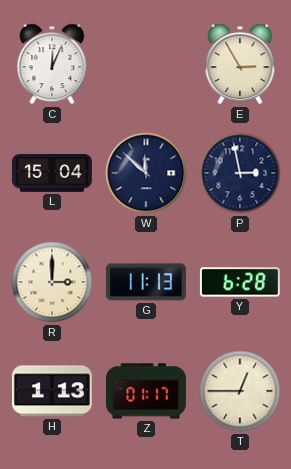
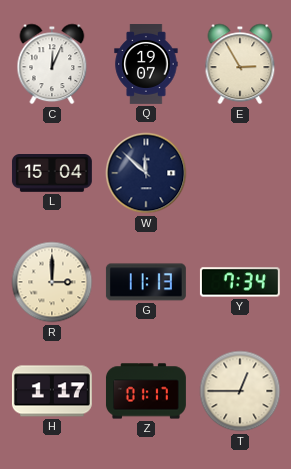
Q: none -> 19:07
P: 2:58 -> none
Y: 6:28 -> 7:34
H: 1:13 -> 1:17
